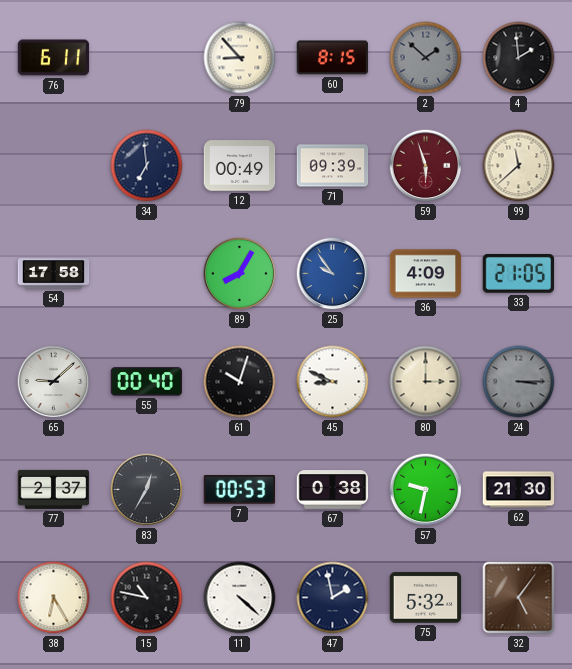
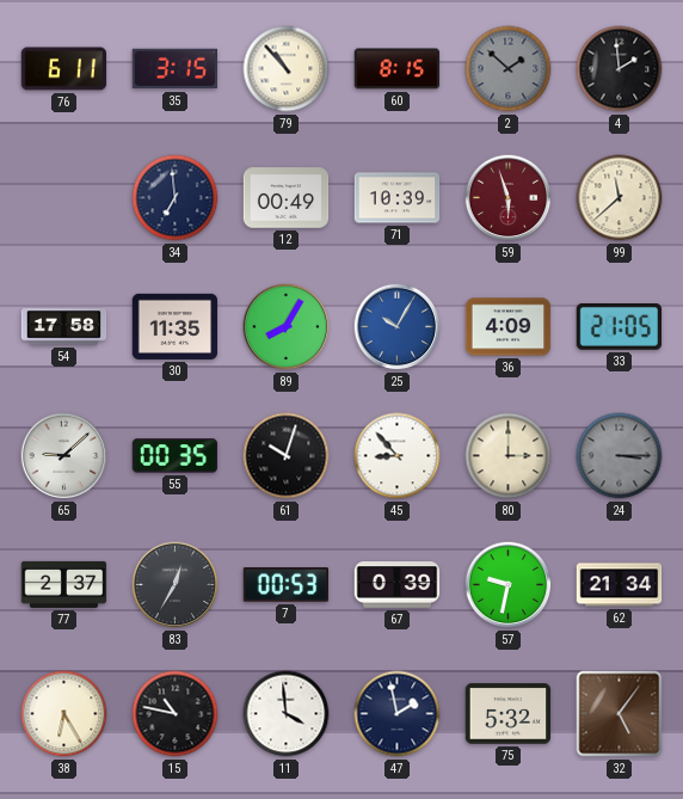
35: none -> 3:15
79: 8:53 -> 10:53
71: 09:39 -> 10:39
30: none -> 11:35
25: 9:54 -> 10:05
55: 00:40 -> 00:35
45: 8:49 -> 8:53
67: 0:38 -> 0:39
62: 21:30 -> 21:34
11: 4:22 -> 3:59
